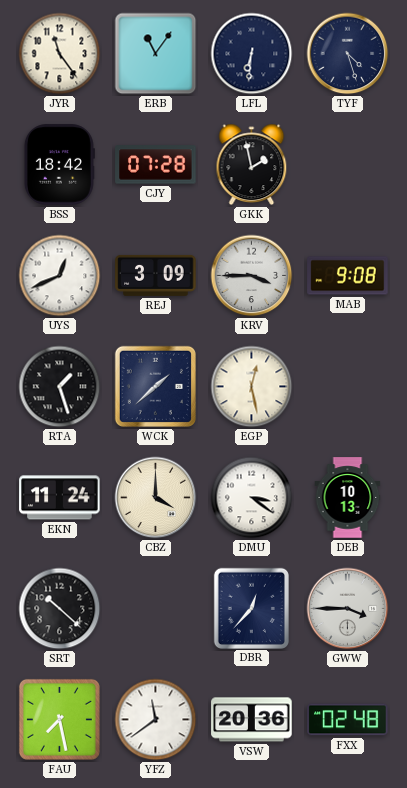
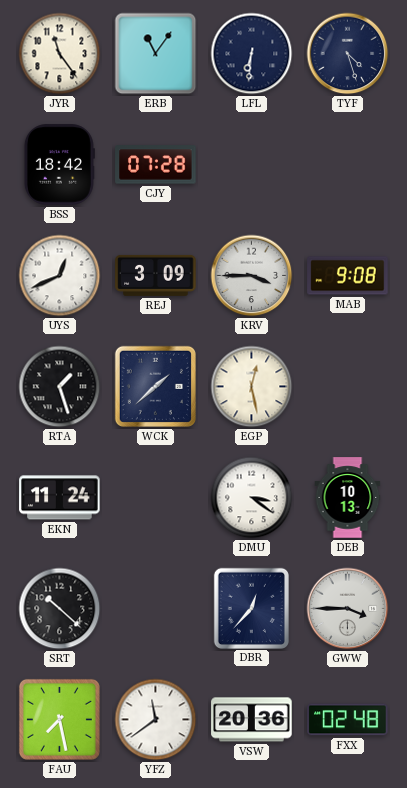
GKK: 1:58 -> none
CBZ: 4:00 -> none
